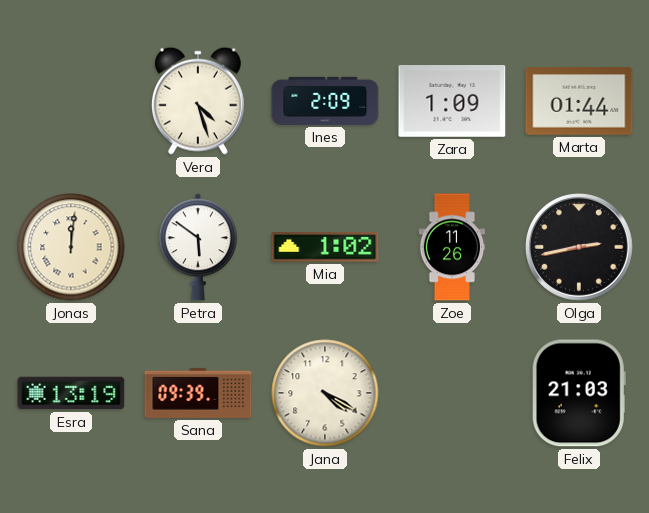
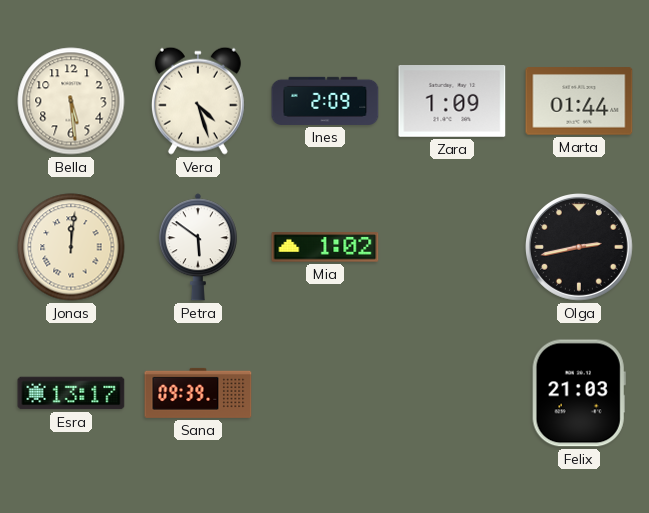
Bella: none -> 5:29
Zoe: 11:26 -> none
Esra: 13:19 -> 13:17
Jana: 4:20 -> none
